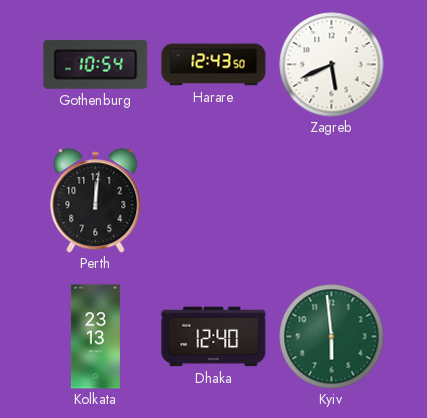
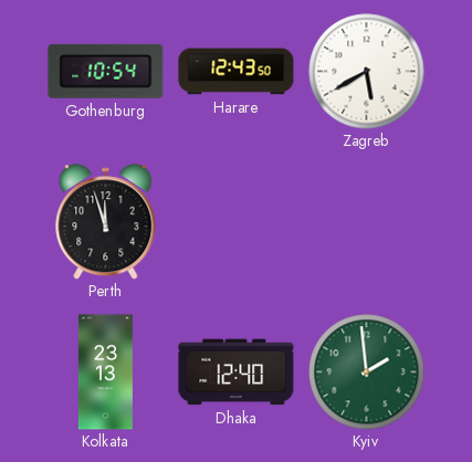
Zagreb: 5:41 -> 5:40
Perth: 12:01 -> 11:57
Kyiv: 5:59 -> 1:59
